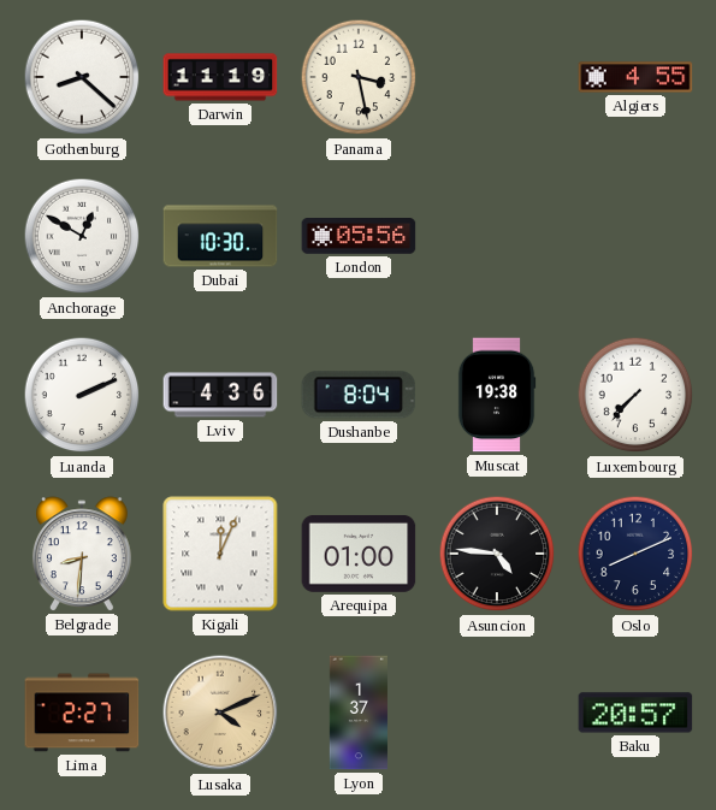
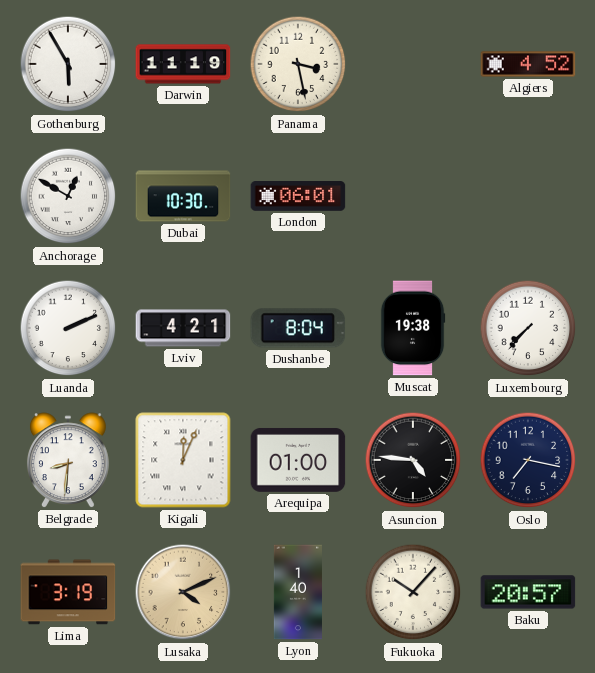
Gothenburg: 8:22 -> 5:55
Algiers: 4:55 -> 4:52
London: 05:56 -> 06:01
Lviv: 4:36 -> 4:21
Oslo: 8:11 -> 7:17
Lima: 2:27 -> 3:19
Lyon: 1:37 -> 1:40
Fukuoka: none -> 10:07
